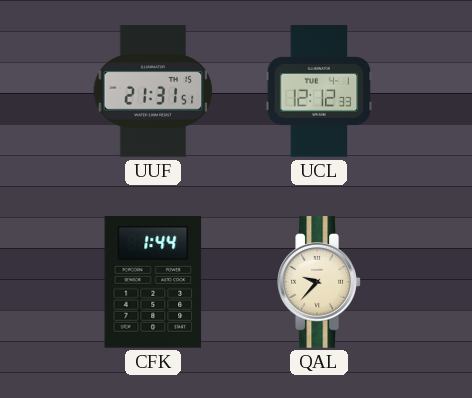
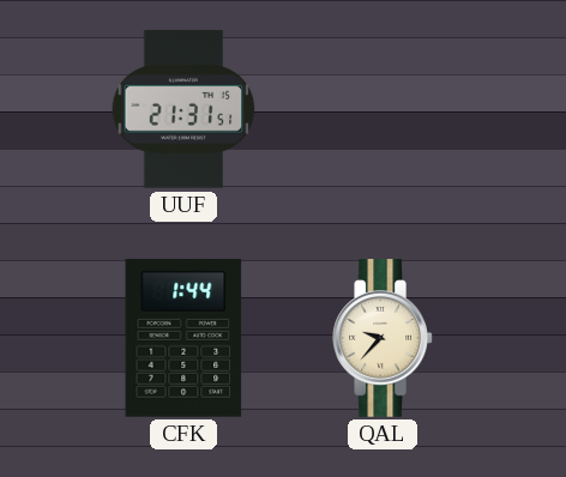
UCL: 12:12 -> none
